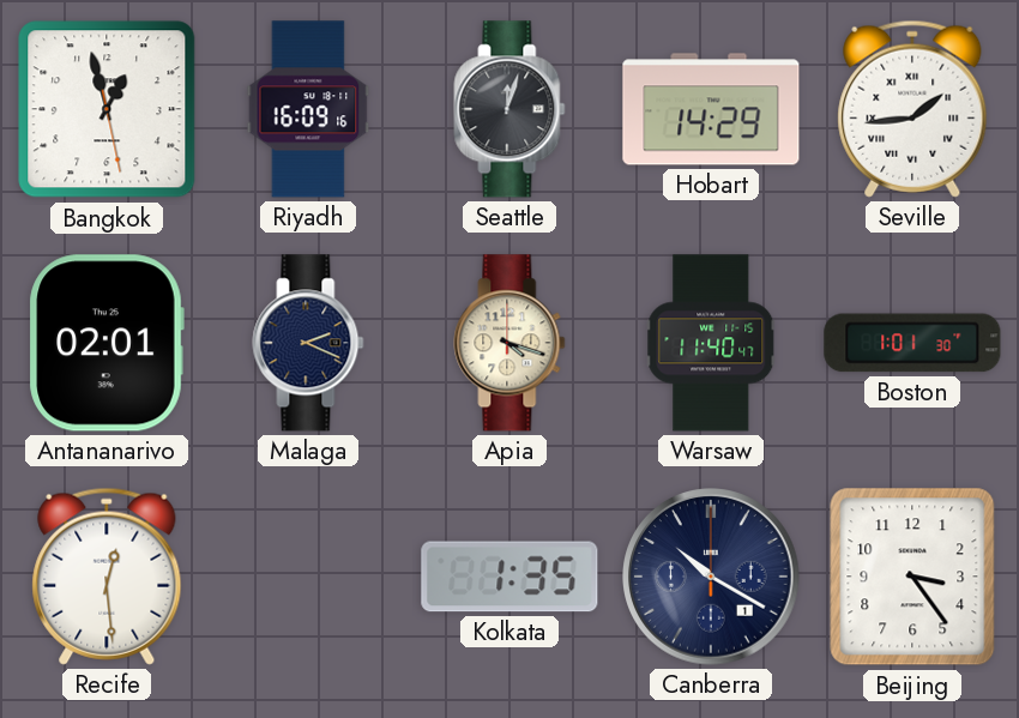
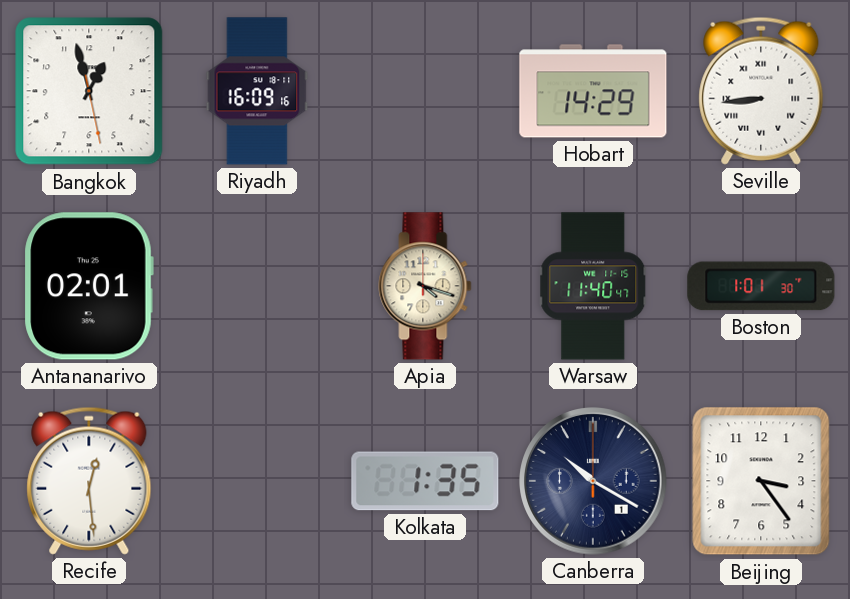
Seattle: 12:03 -> none
Seville: 1:44 -> 8:44
Malaga: 2:19 -> none
